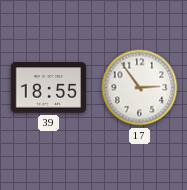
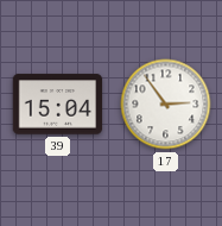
39: 18:55 -> 15:04
